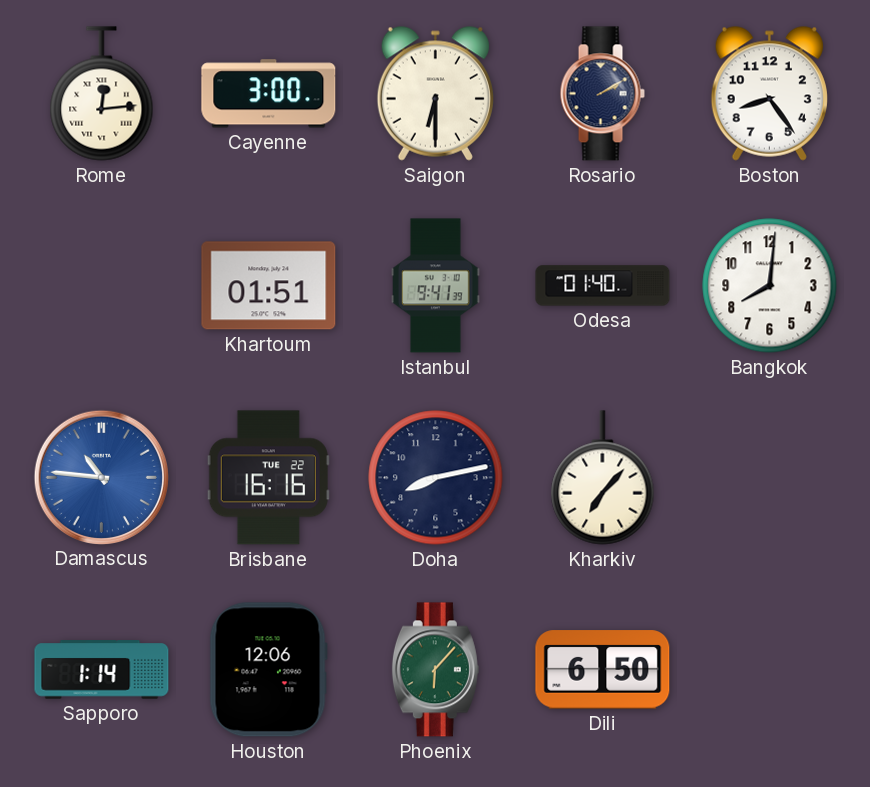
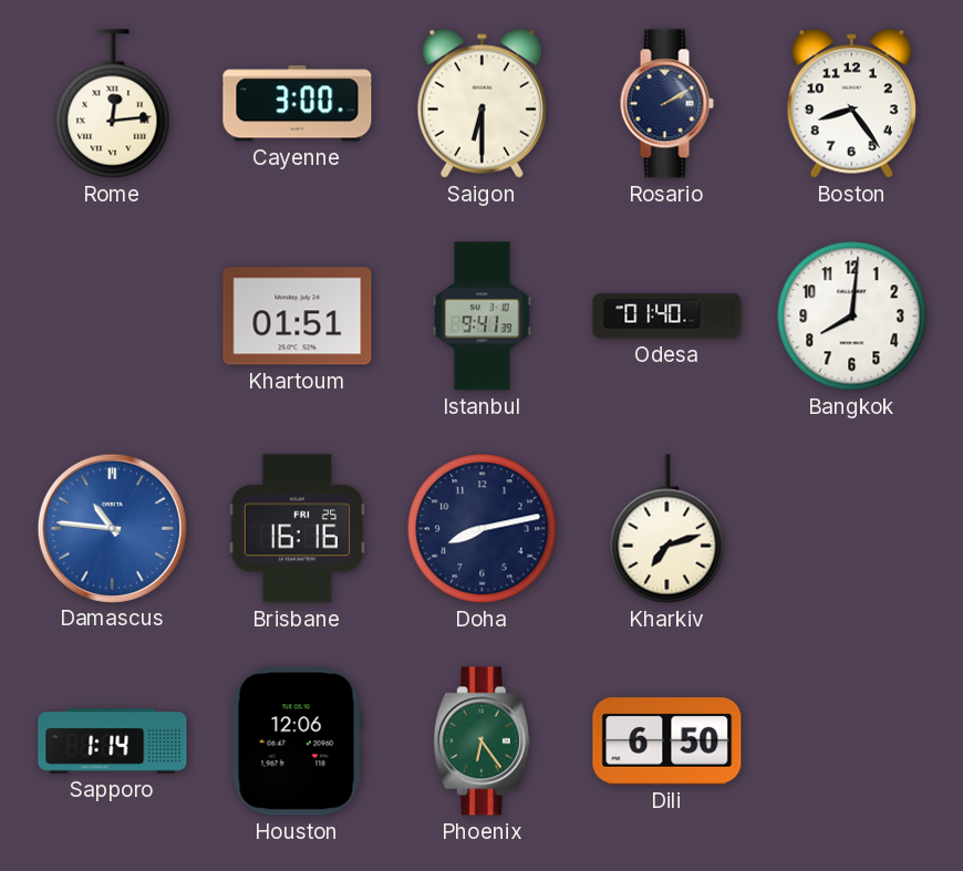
Brisbane date: TUE 22 -> FRI 25
Kharkiv: 7:07 -> 7:12
Phoenix: 6:07 -> 6:24
